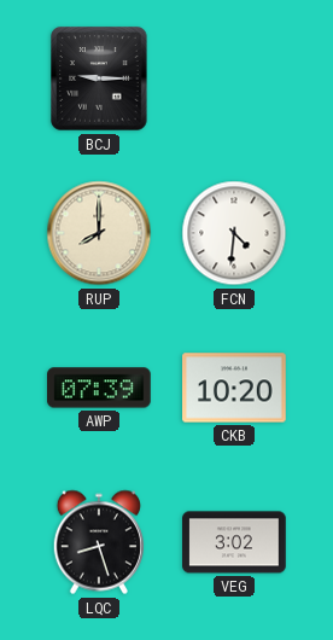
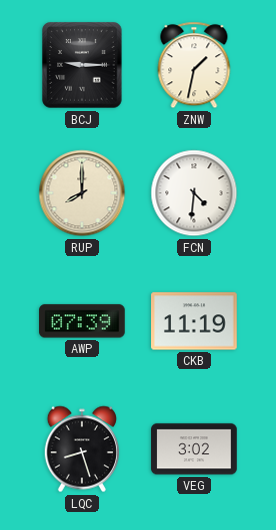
ZNW: none -> 1:32
CKB: 10:20 -> 11:19
